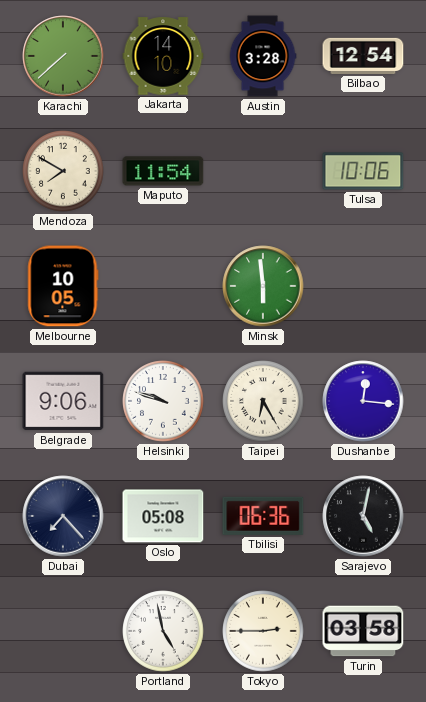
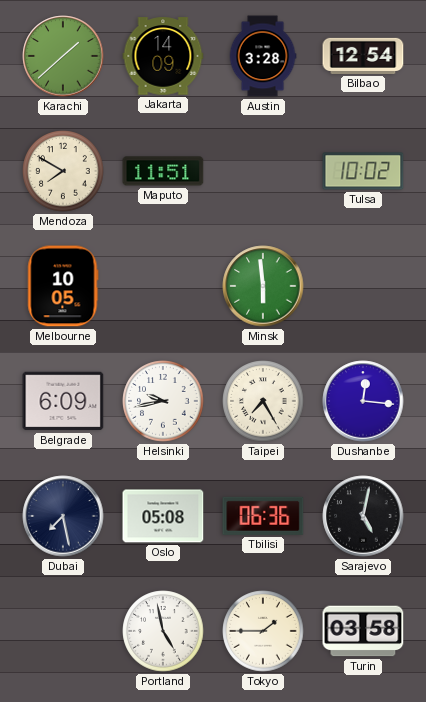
Karachi: 7:38 -> 1:38
Jakarta: 14:10 -> 14:09
Maputo: 11:54 -> 11:51
Tulsa: 10:06 -> 10:02
Belgrade: 9:06 -> 6:09
Helsinki: 9:48 -> 9:43
Taipei: 6:25 -> 7:25
Dubai: 7:23 -> 7:28
Tokyo: 2:45 -> 1:45
